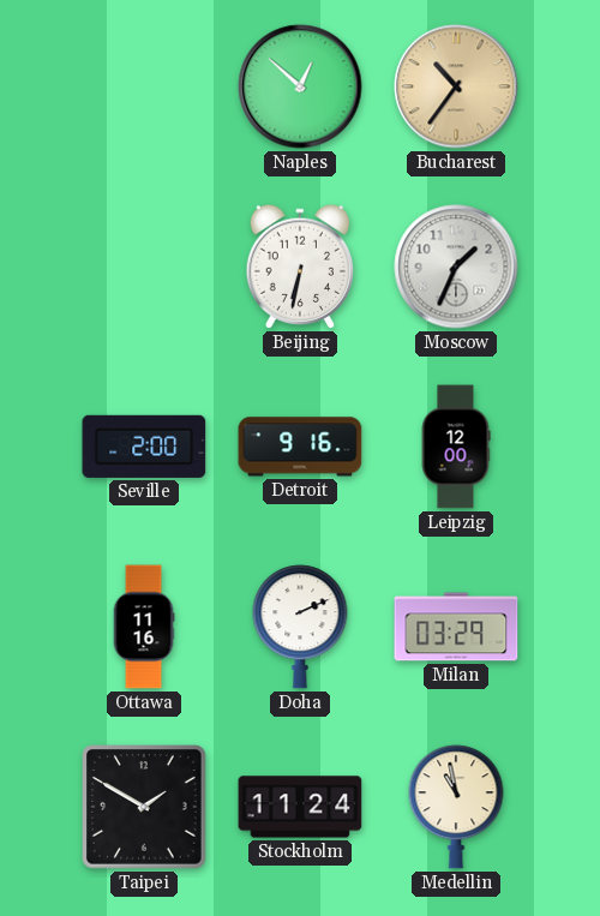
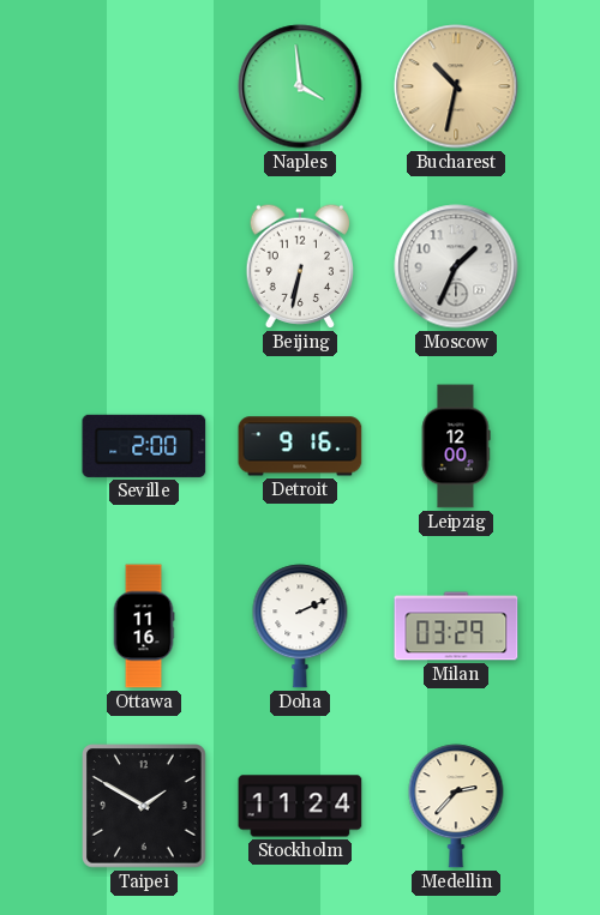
Naples: 12:52 -> 3:59
Bucharest: 10:36 -> 10:32
Medellin: 10:58 -> 2:37
